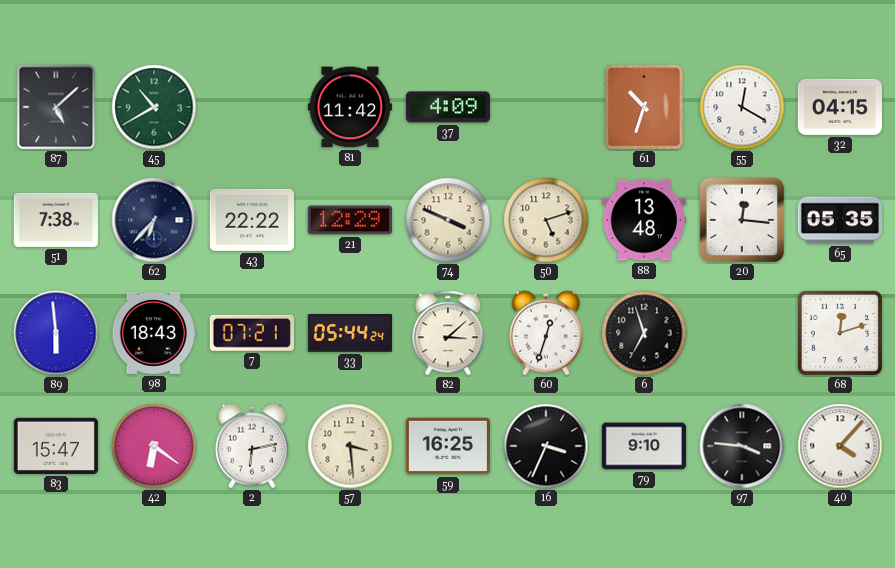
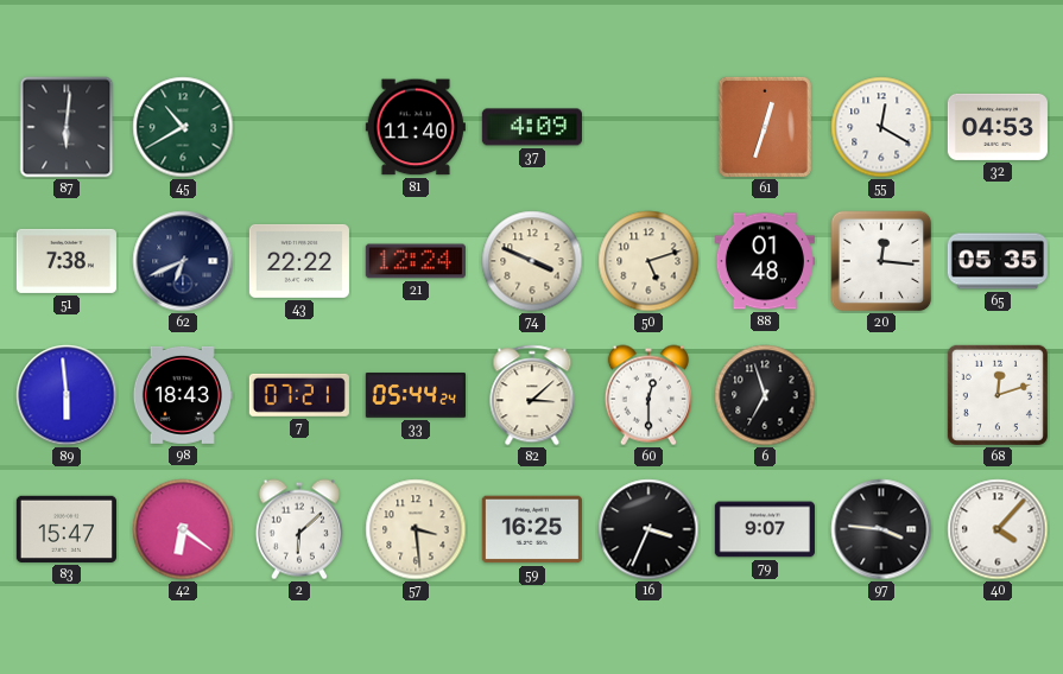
87: 5:08 -> 6:01
81: 11:42 -> 11:40
61: 10:33 -> 12:33
32: 04:15 -> 04:53
62: 6:37 -> 6:41
21: 12:29 -> 12:24
88: 13:48 -> 01:48
60: 12:33 -> 12:30
2: 6:13 -> 6:08
79: 9:10 -> 9:07
